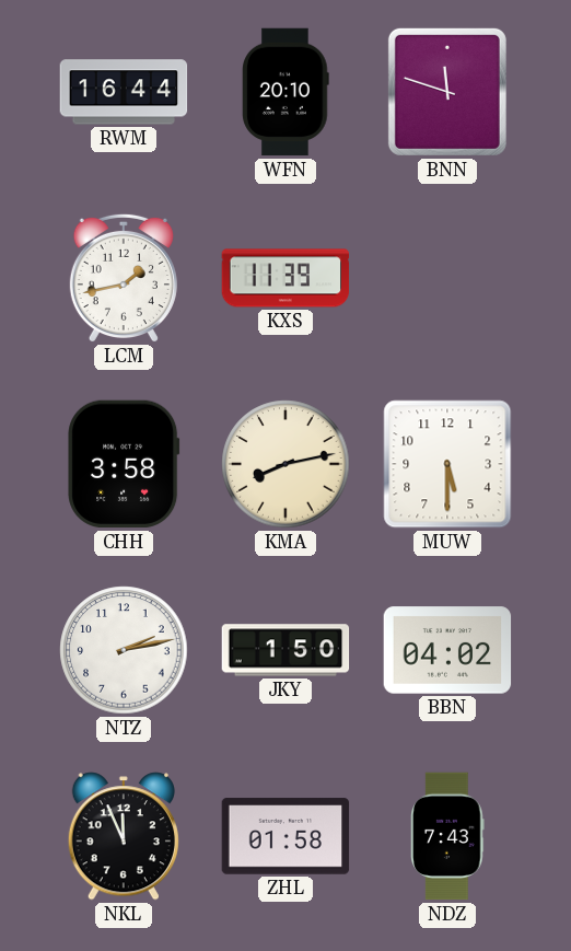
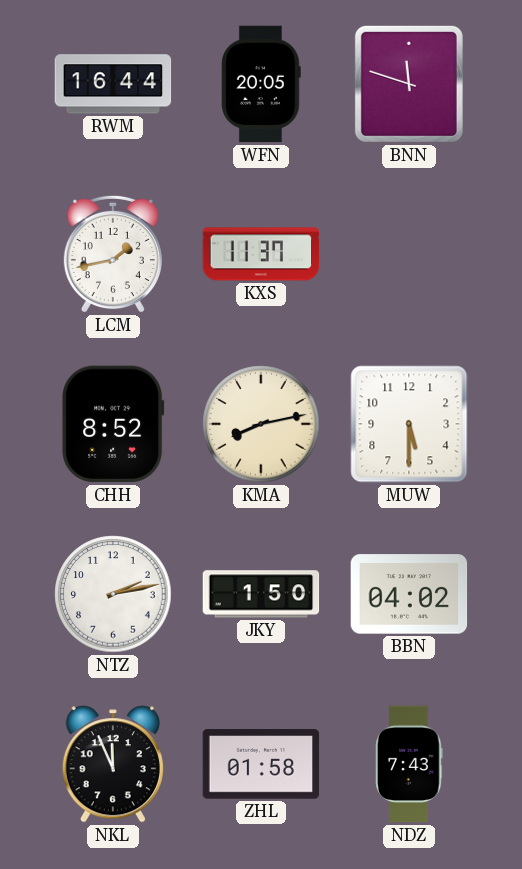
WFN: 20:10 -> 20:05
KXS: 11:39 -> 11:37
CHH: 3:58 -> 8:52
